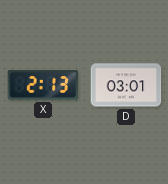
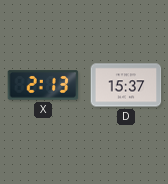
D: 03:01 -> 15:37
